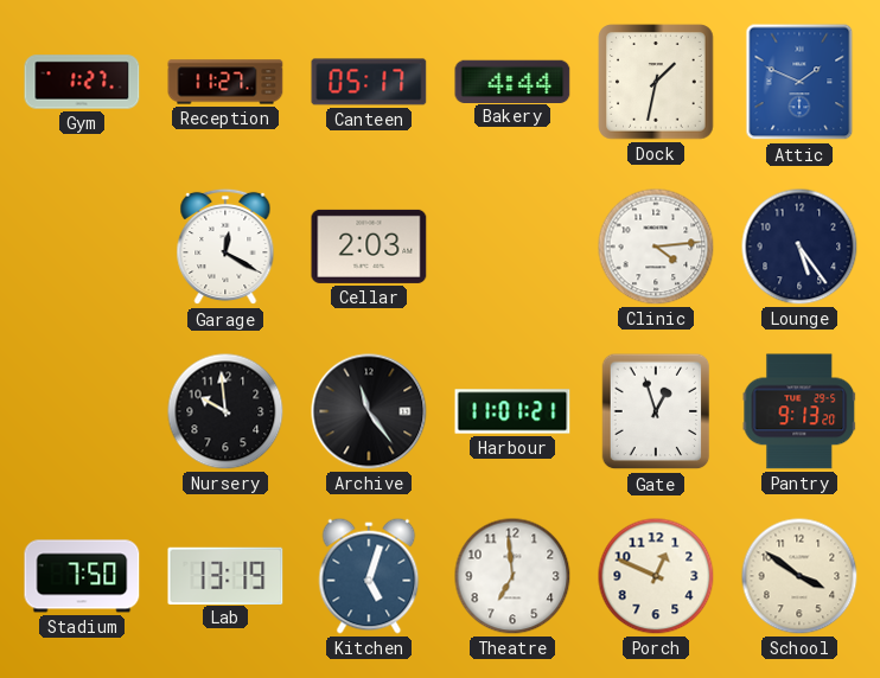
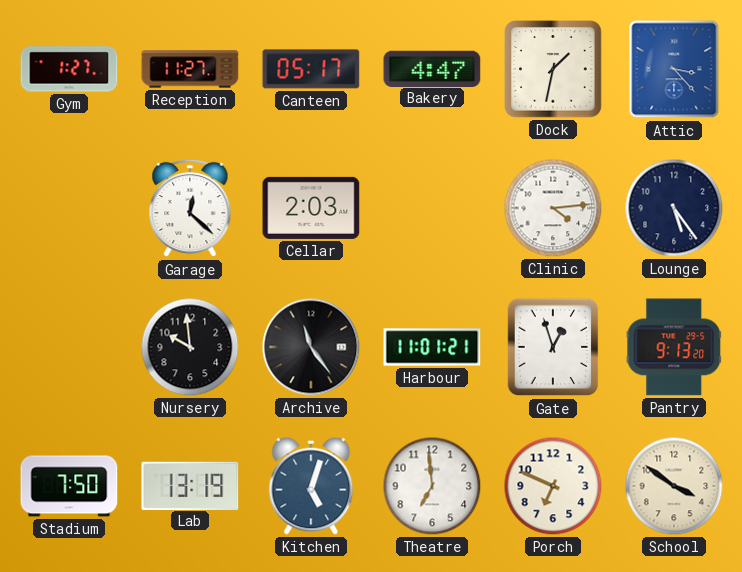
Bakery: 4:44 -> 4:47
Attic: 1:49 -> 3:23
Garage: 12:20 -> 12:22
Porch: 12:49 -> 6:49
